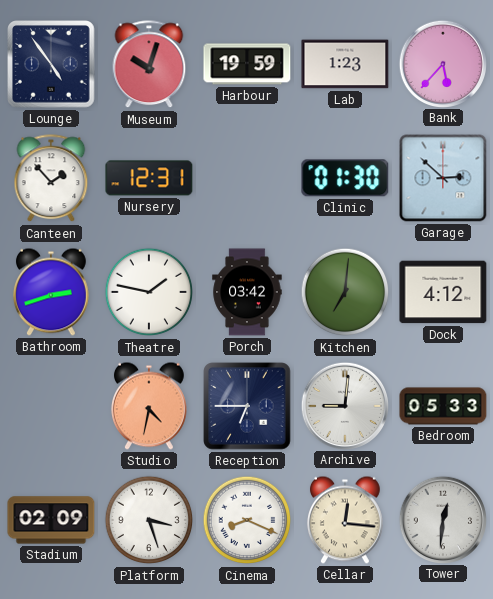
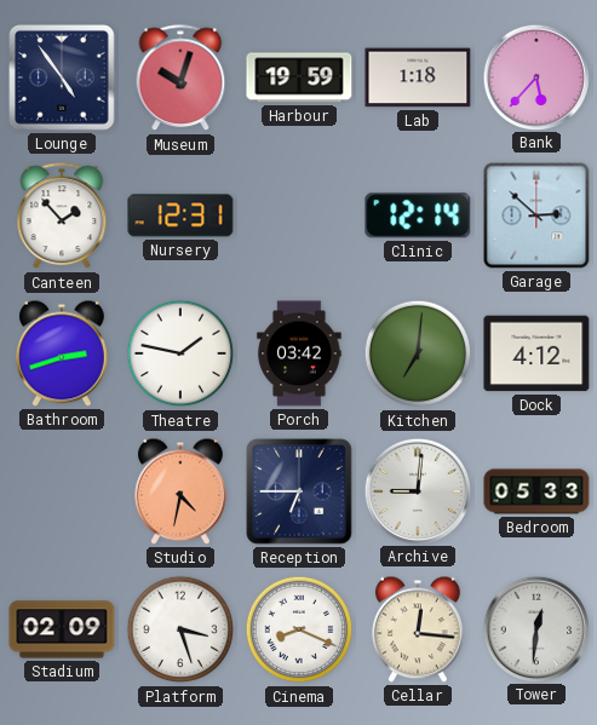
Lab: 1:23 -> 1:18
Clinic: 01:30 -> 12:14
